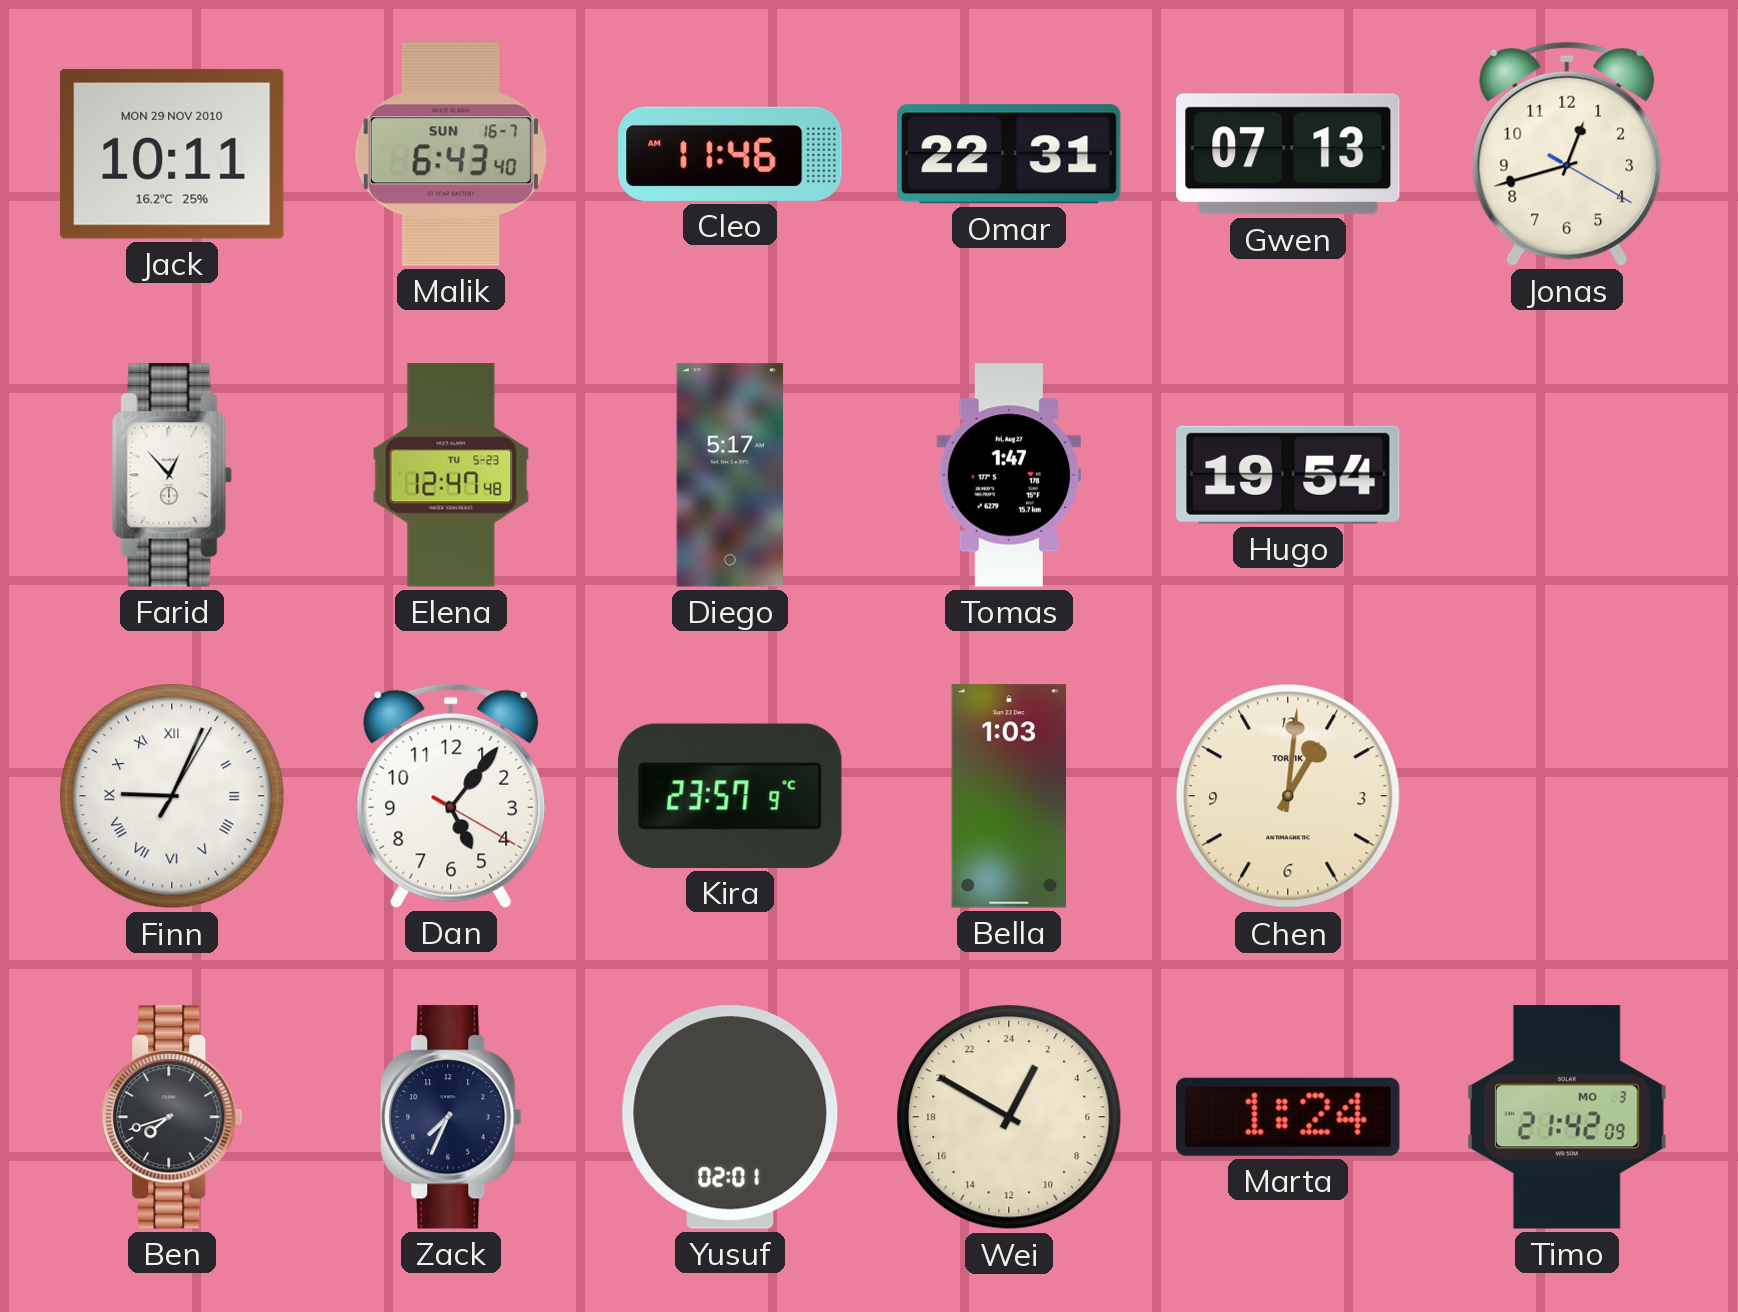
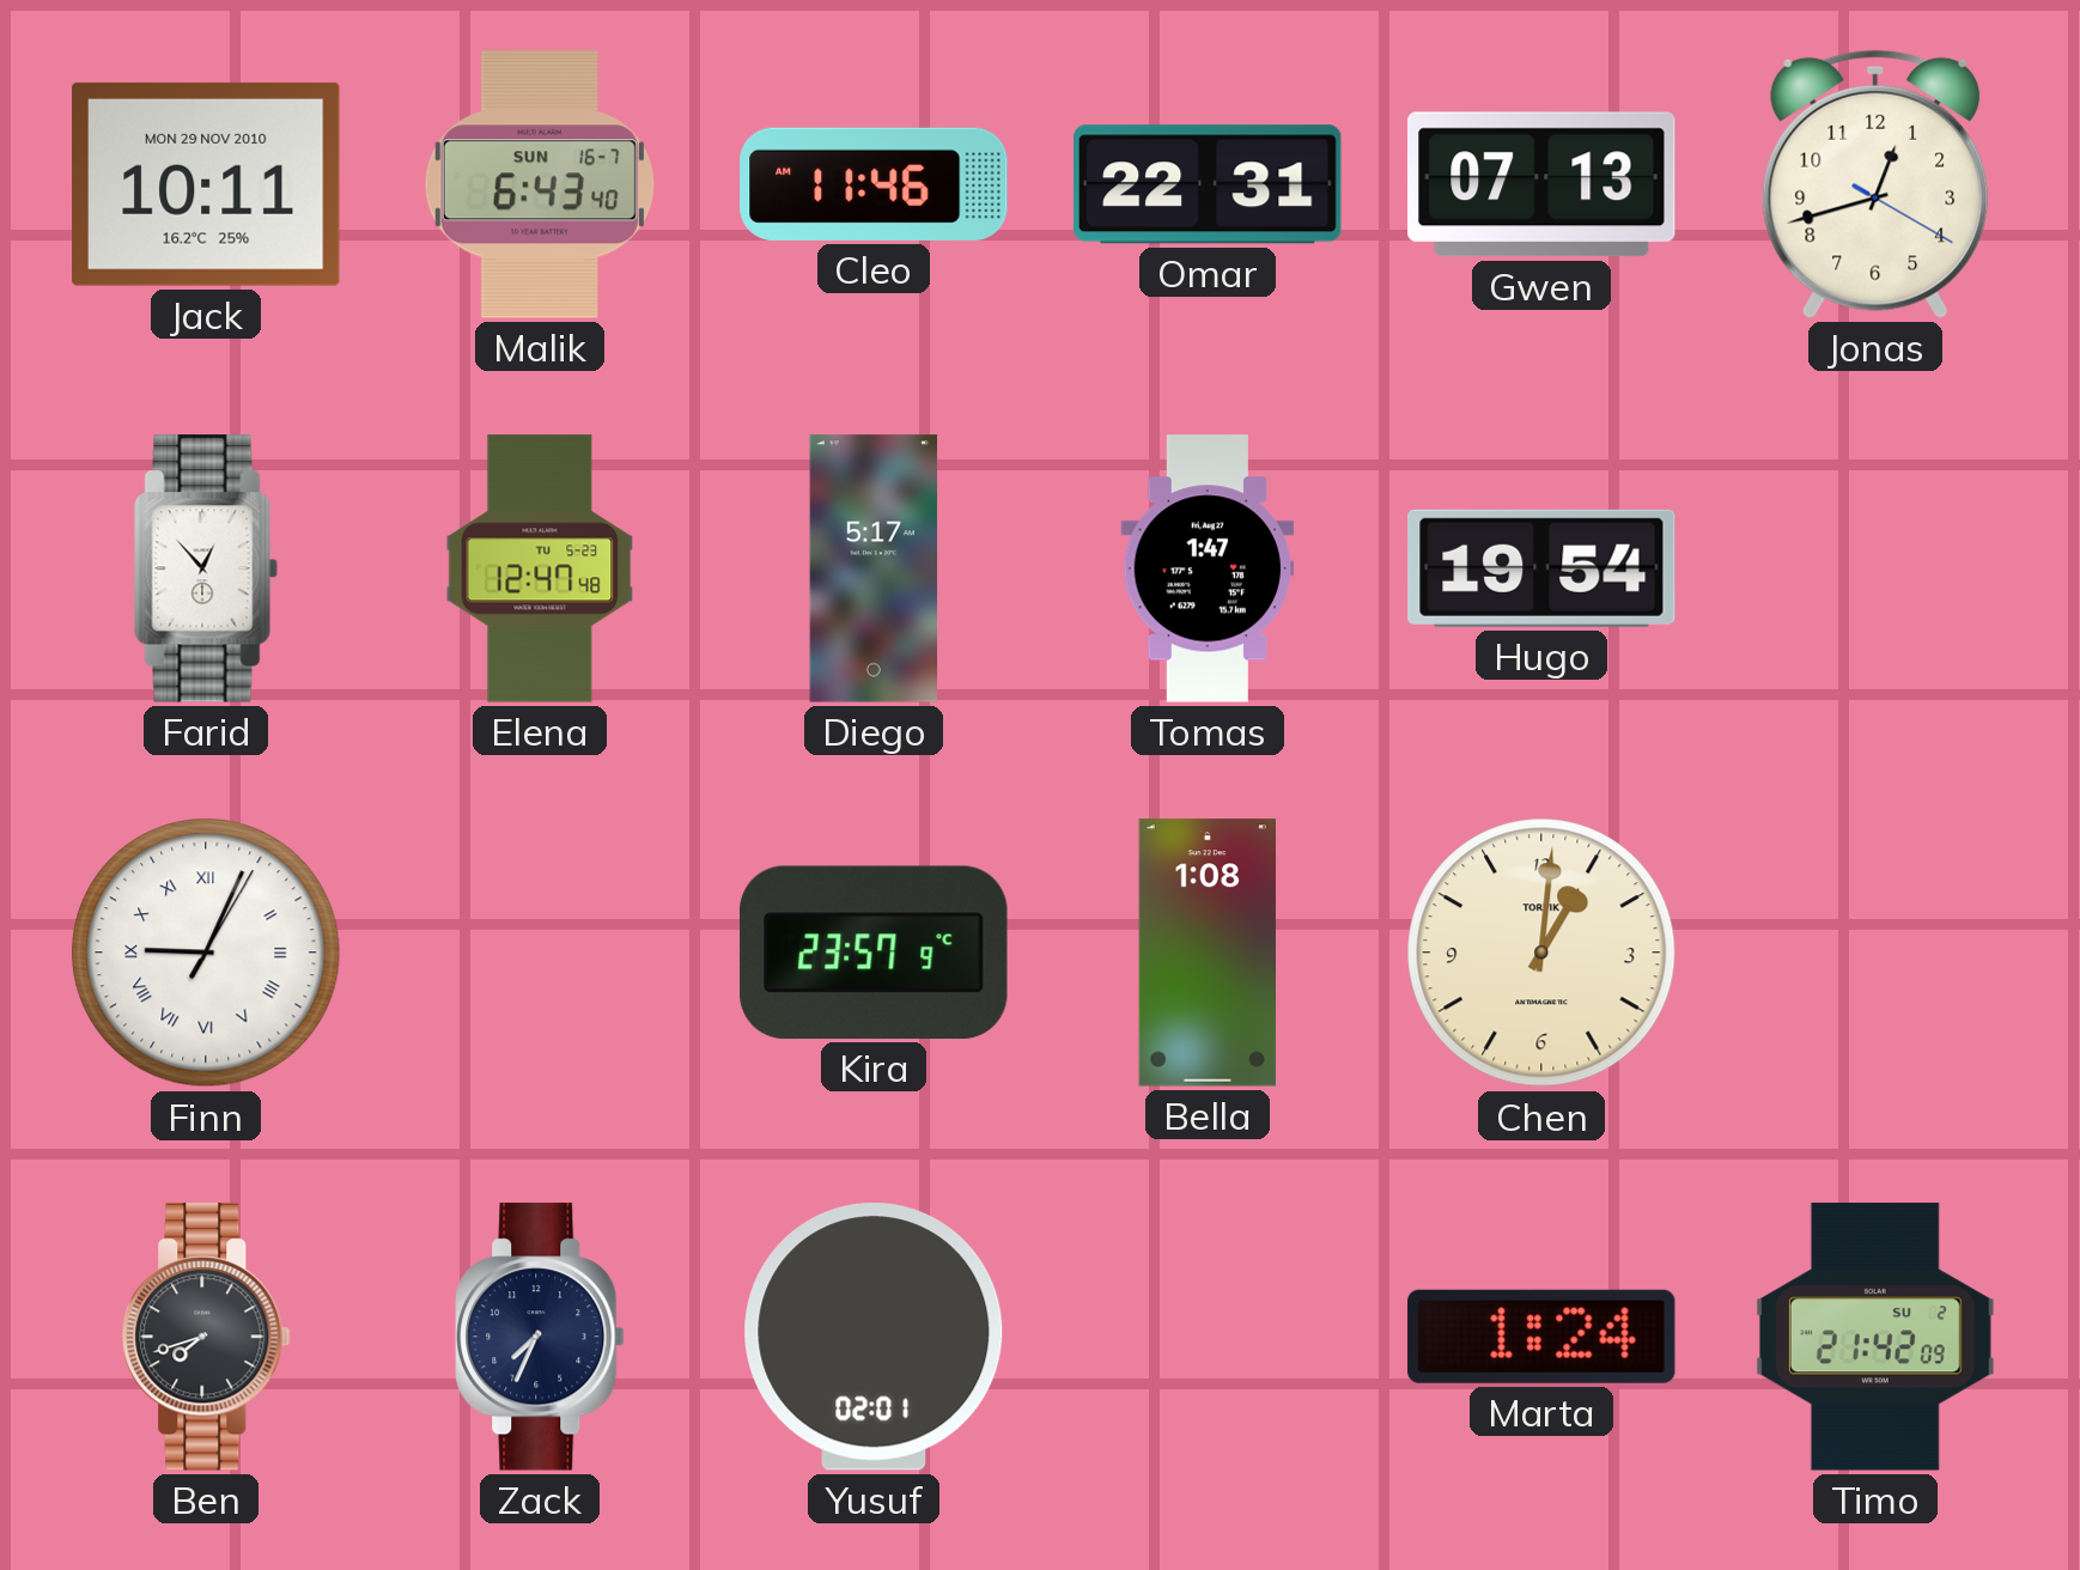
Dan: 5:06 -> none
Bella: 1:03 -> 1:08
Wei: 1:50 -> none
Timo date: MO 3 -> SU 2
